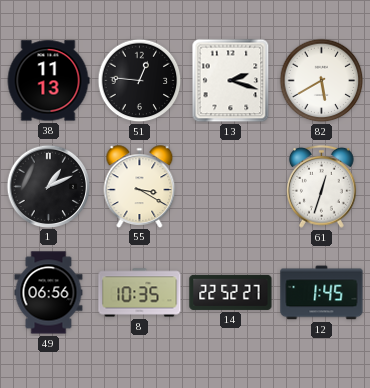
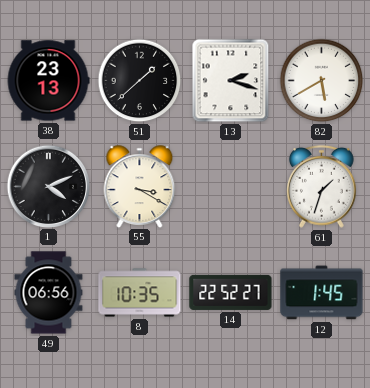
38: 11:13 -> 23:13
51: 12:46 -> 1:38
1: 1:11 -> 4:11
61: 12:33 -> 1:33
